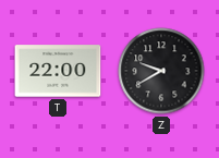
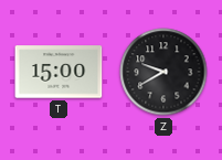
T: 22:00 -> 15:00
